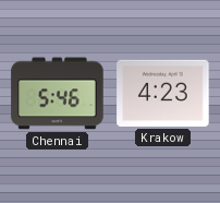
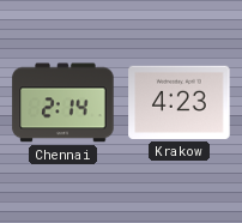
Chennai: 5:46 -> 2:14
